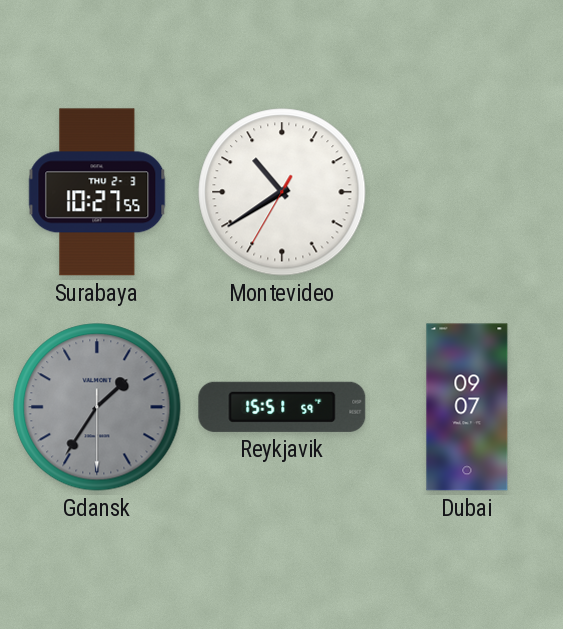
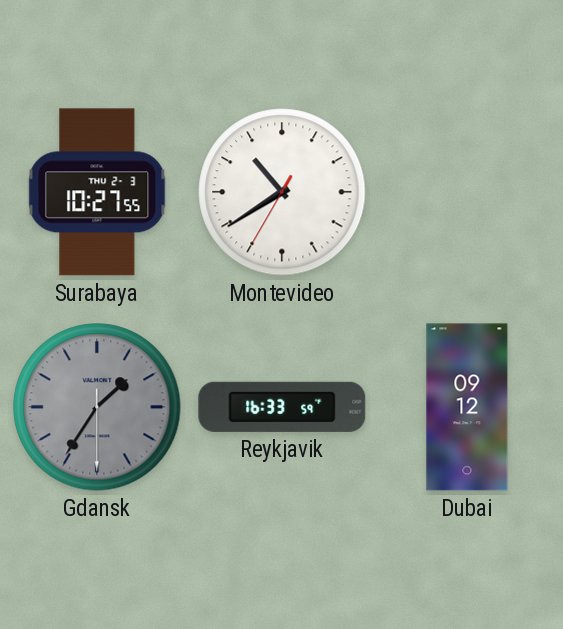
Reykjavik: 15:51 -> 16:33
Dubai: 09:07 -> 09:12
